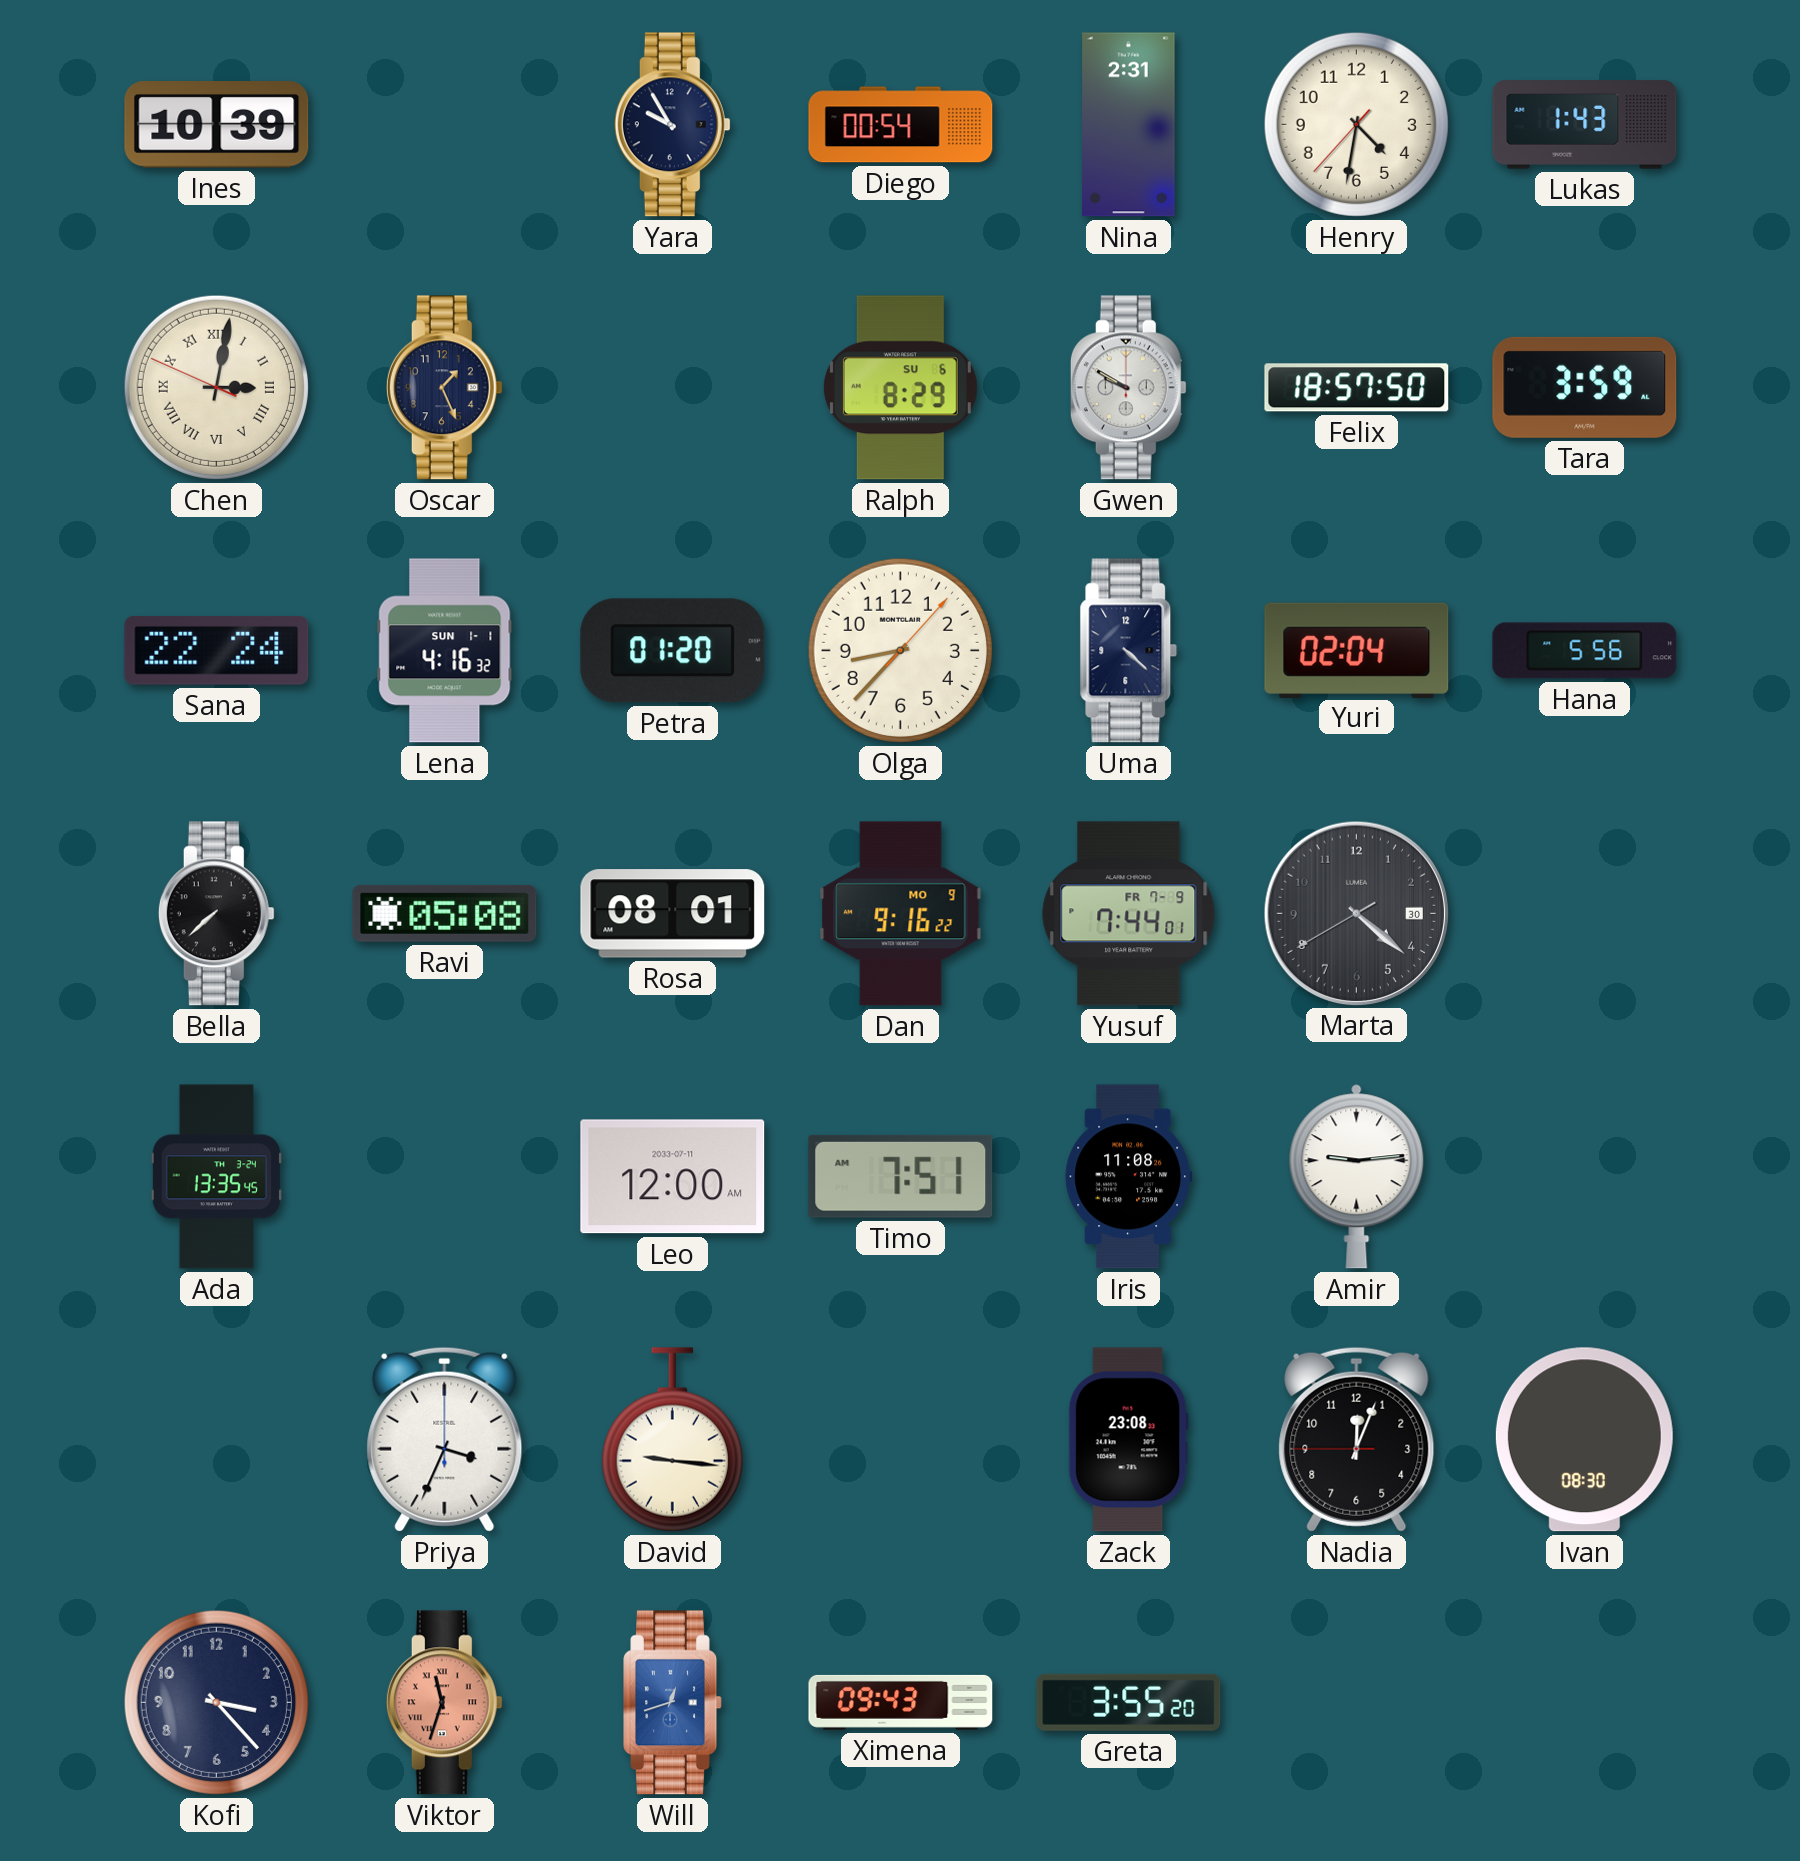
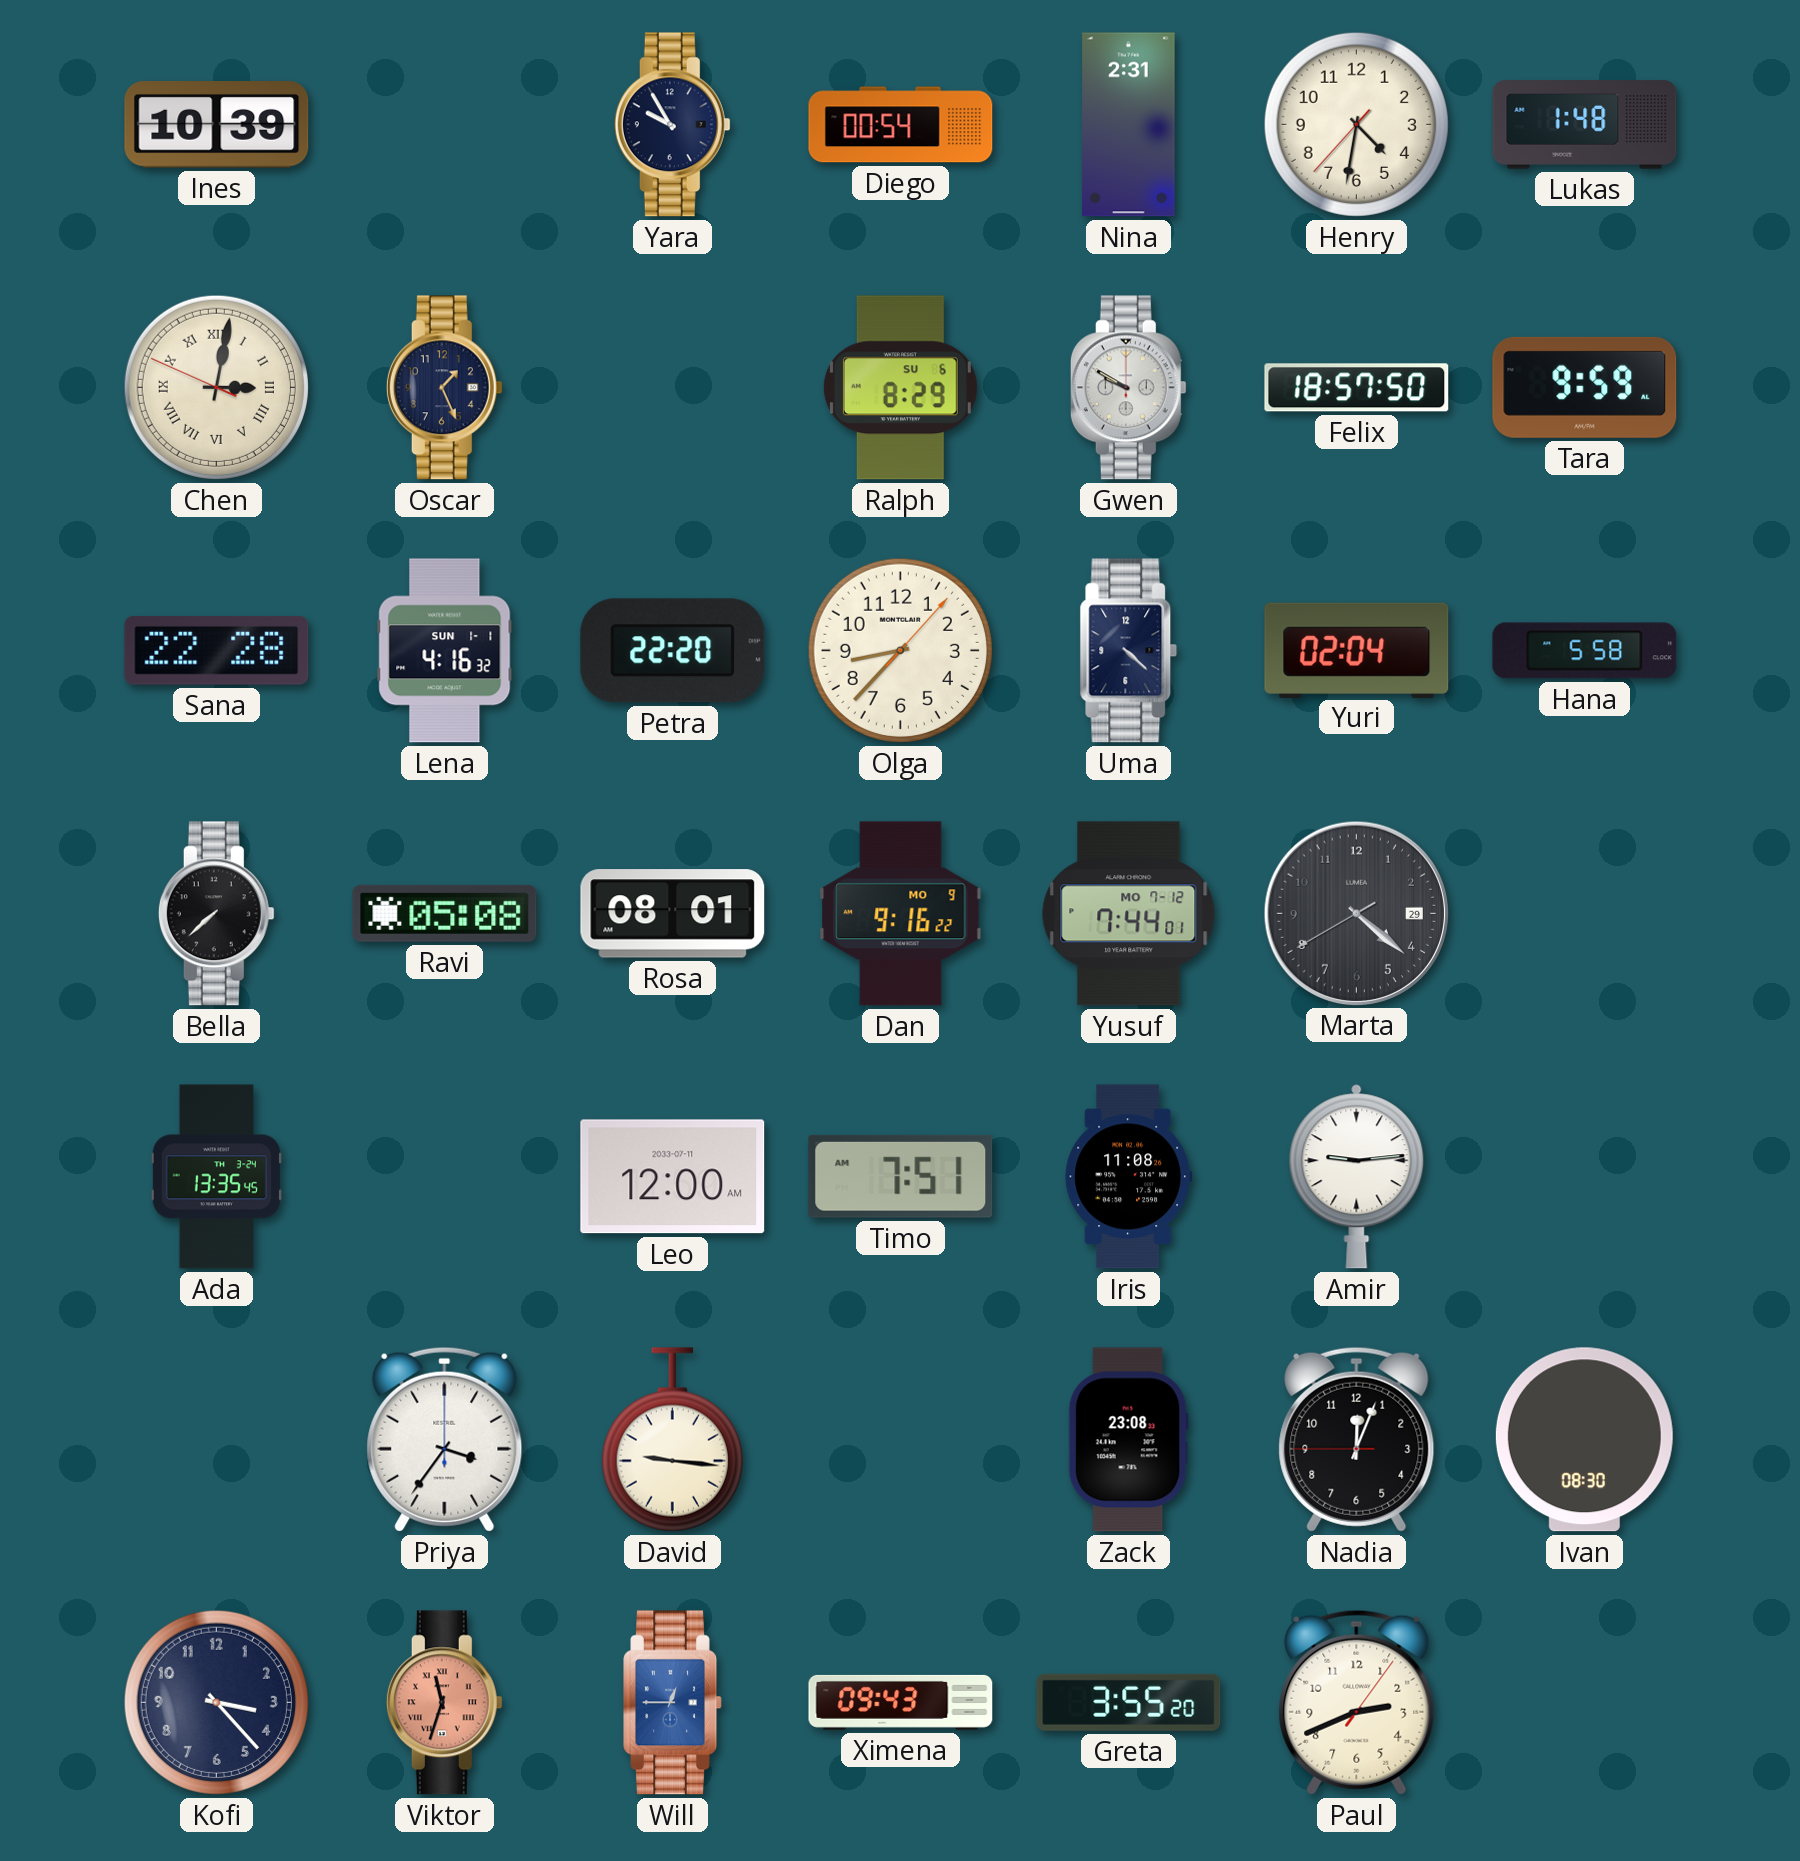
Lukas: 1:43 -> 1:48
Tara: 3:59 -> 9:59
Sana: 22:24 -> 22:28
Petra: 01:20 -> 22:20
Hana: 5:56 -> 5:58
Yusuf date: FR 7-9 -> MO 7-12
Marta date: 30 -> 29
Priya: 3:34 -> 3:36
Will: 12:42 -> 12:45
Paul: none -> 2:41
